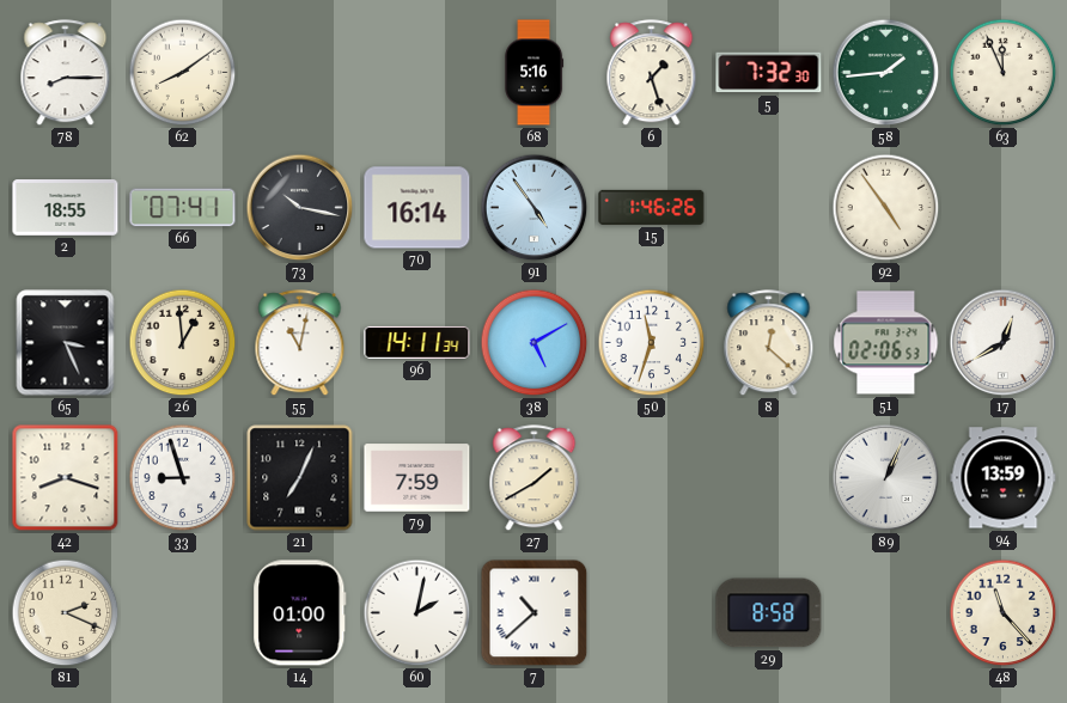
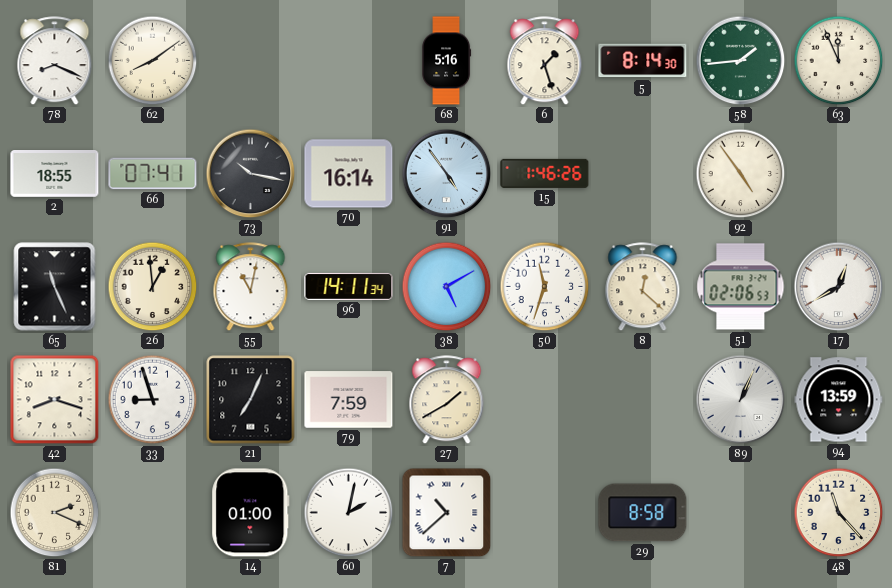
78: 8:15 -> 8:19
5: 7:32 -> 8:14
65: 3:26 -> 11:26
